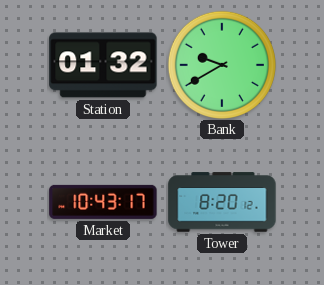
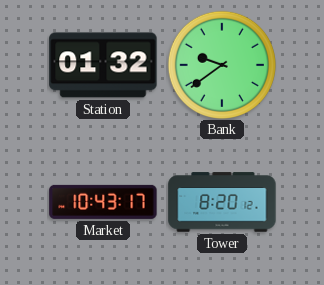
Bank: 9:40 -> 9:39
